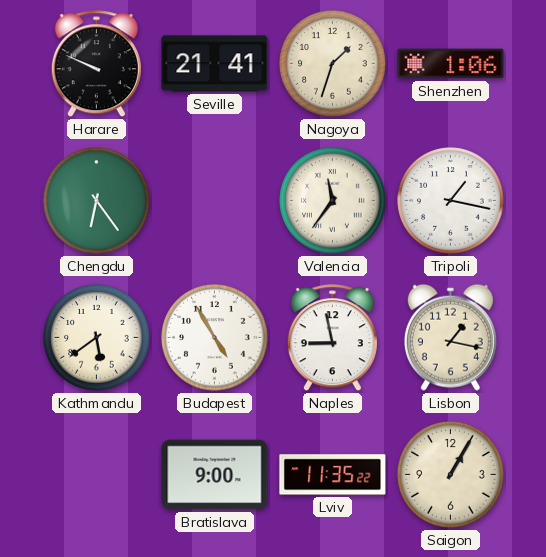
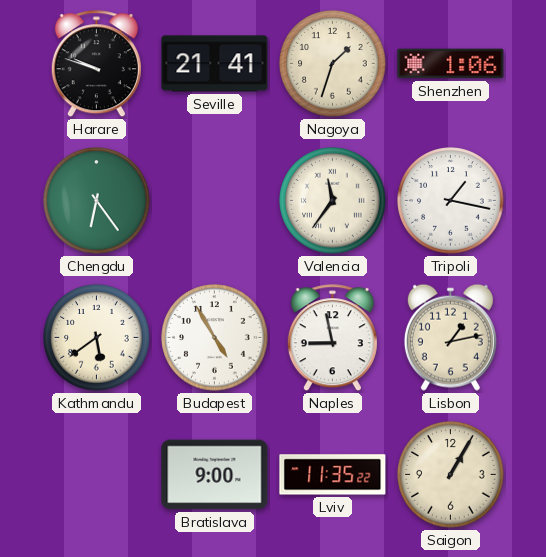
Harare: 9:49 -> 9:48
Lisbon: 1:17 -> 1:13
